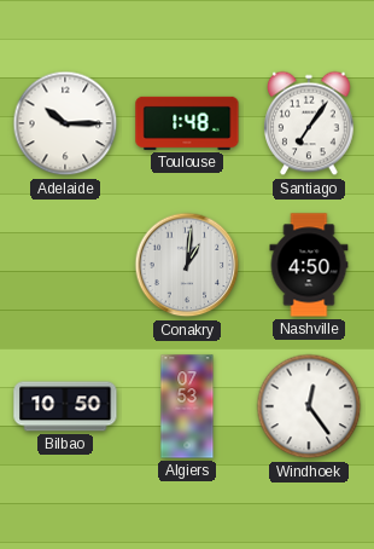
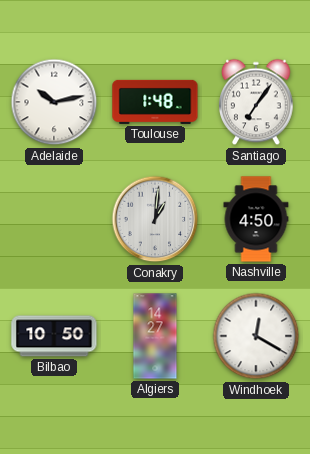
Adelaide: 10:15 -> 10:13
Algiers: 07:53 -> 14:27
Windhoek: 12:24 -> 12:20
